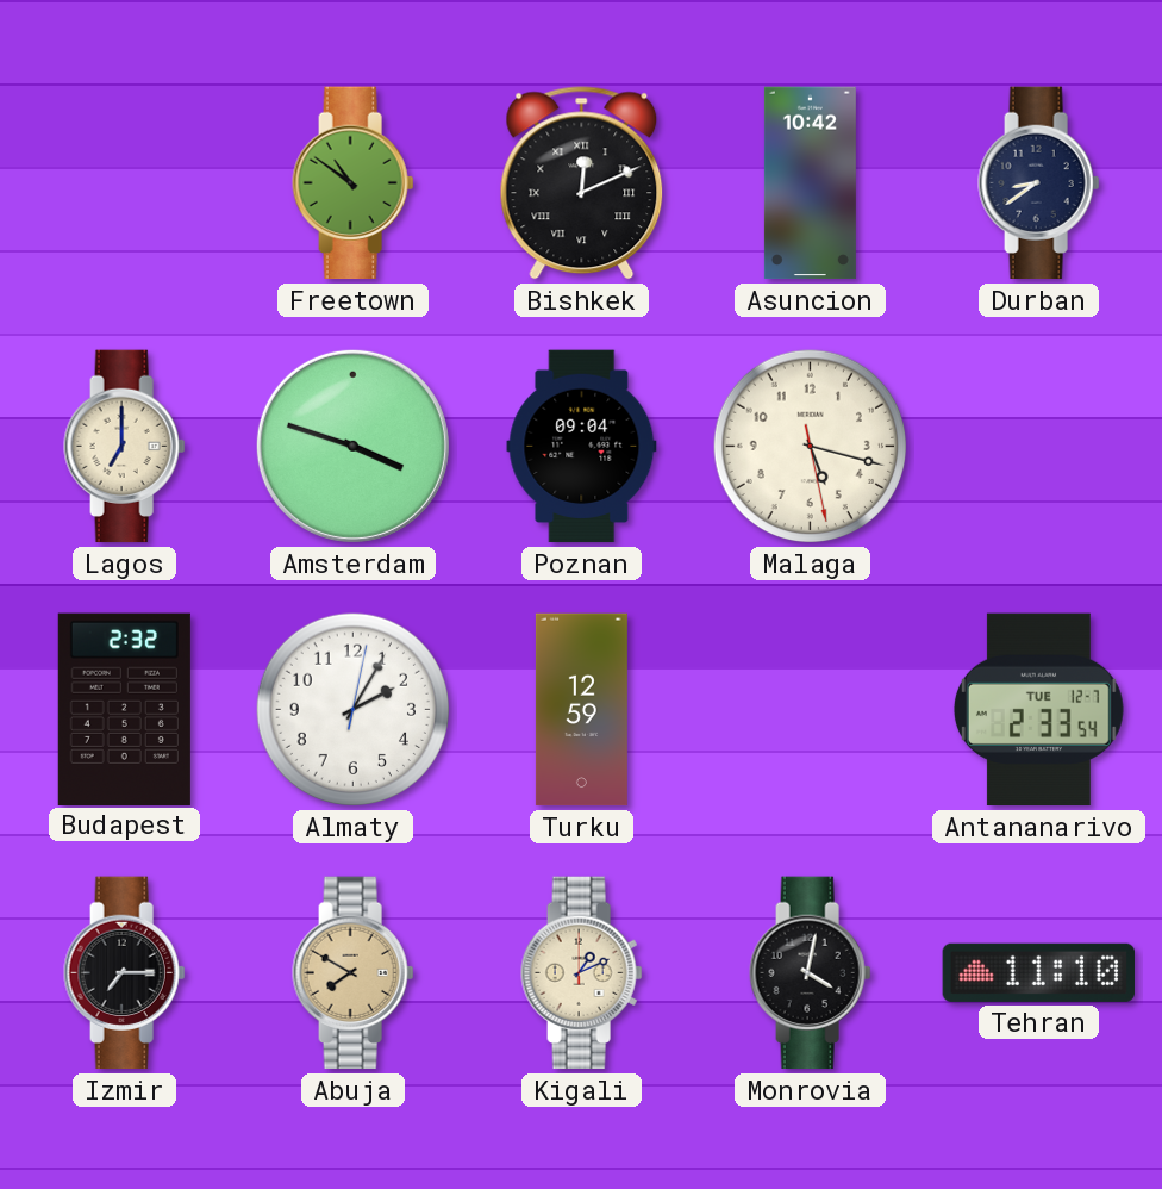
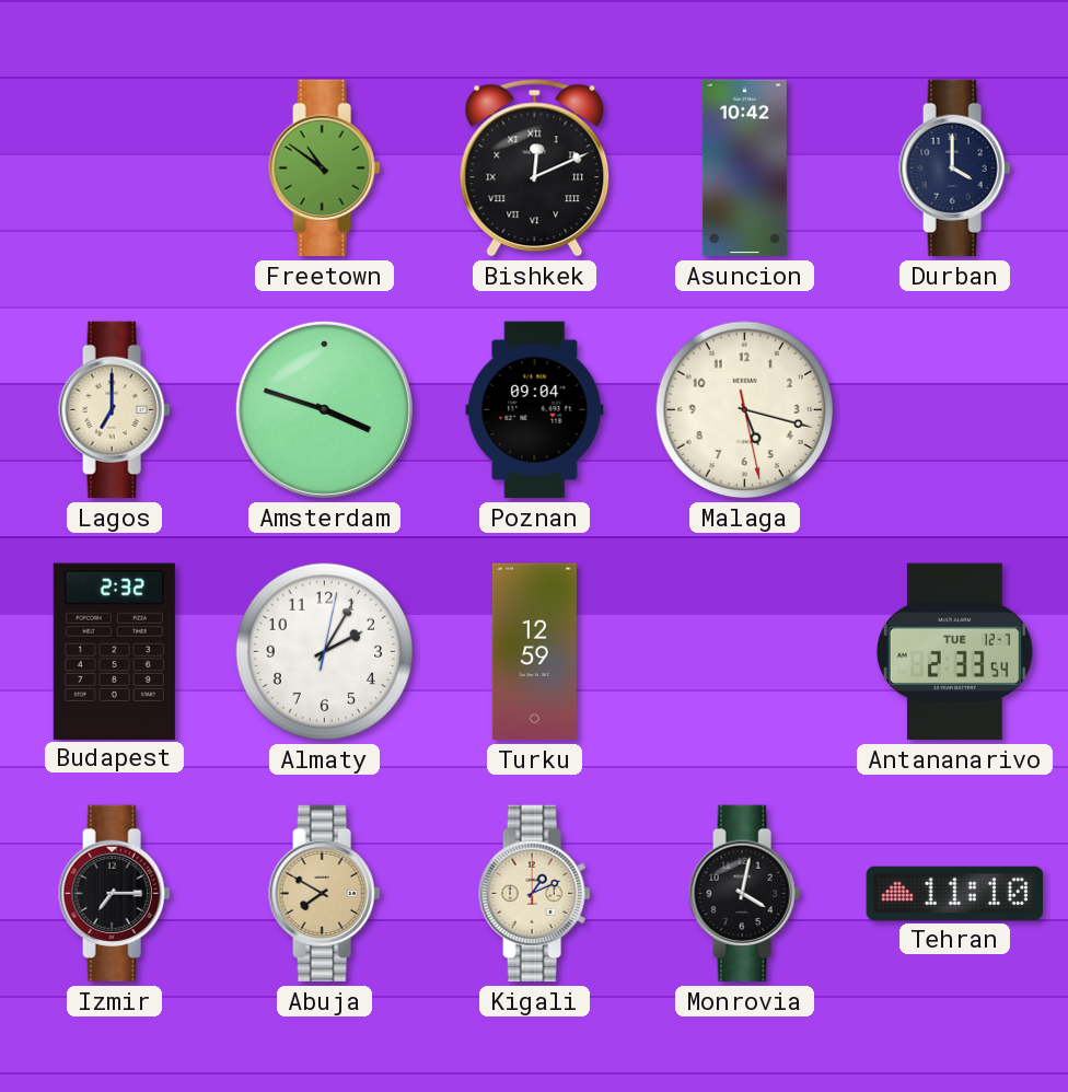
Durban: 8:39 -> 4:00
